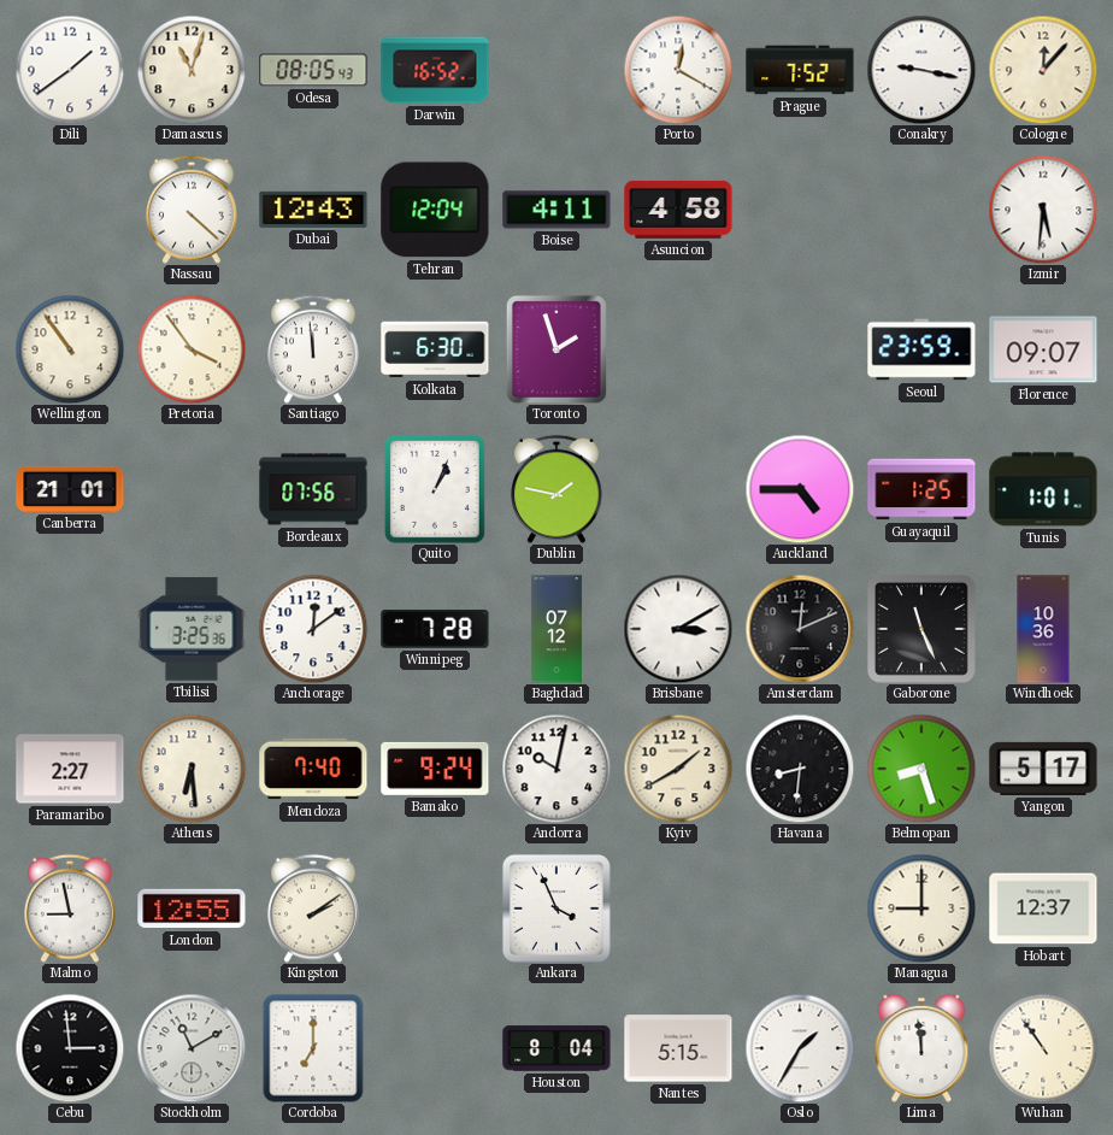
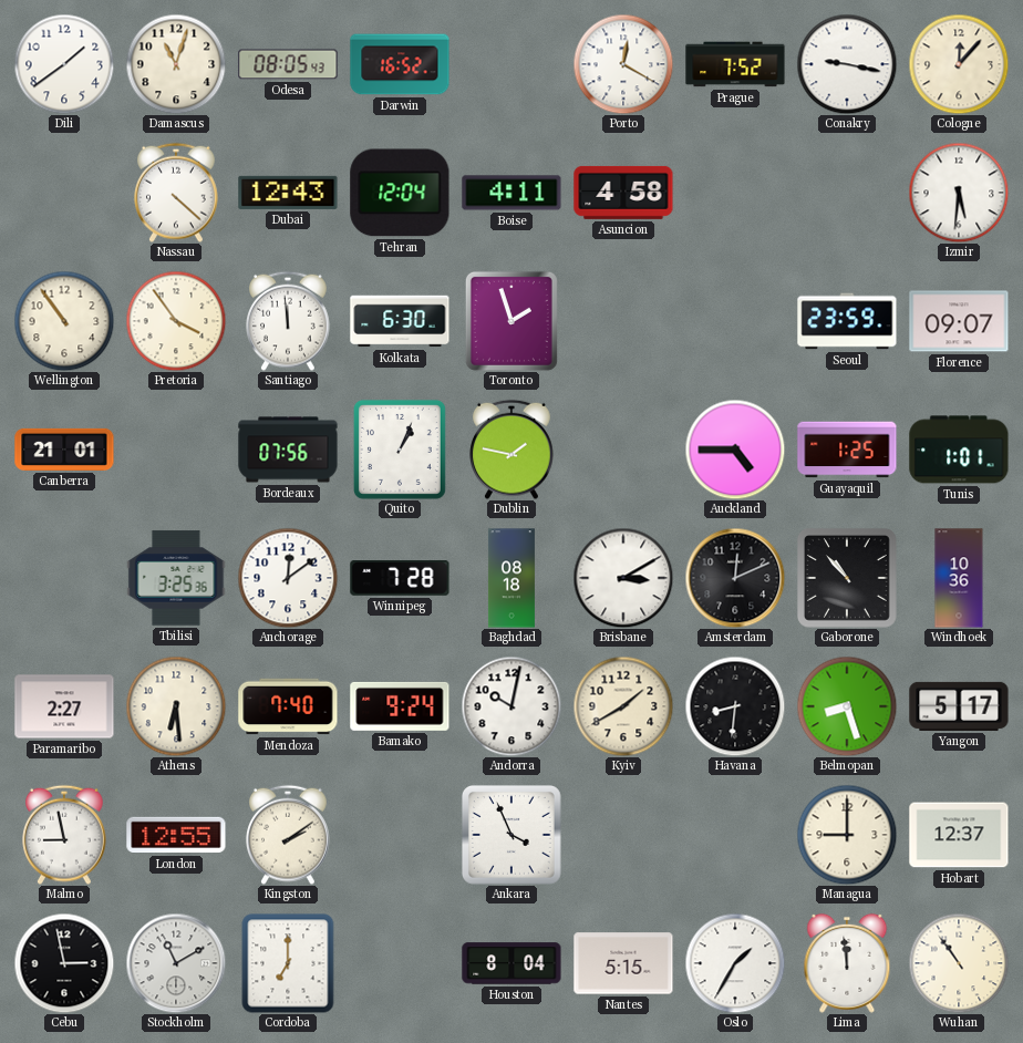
Baghdad: 07:12 -> 08:18
Gaborone: 11:26 -> 10:53
Cebu: 2:59 -> 2:58
